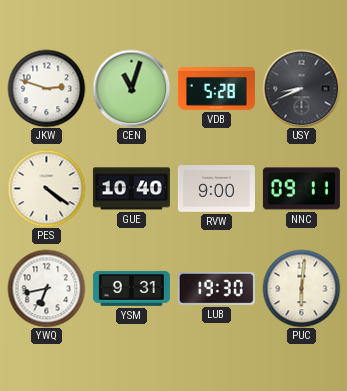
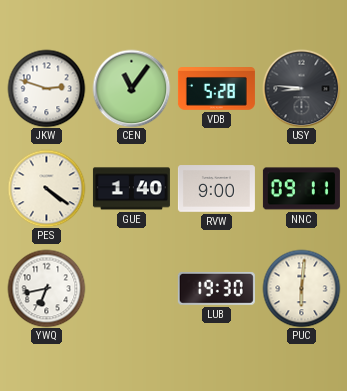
CEN: 11:03 -> 11:06
USY: 8:41 -> 8:46
GUE: 10:40 -> 1:40
YSM: 9:31 -> none
